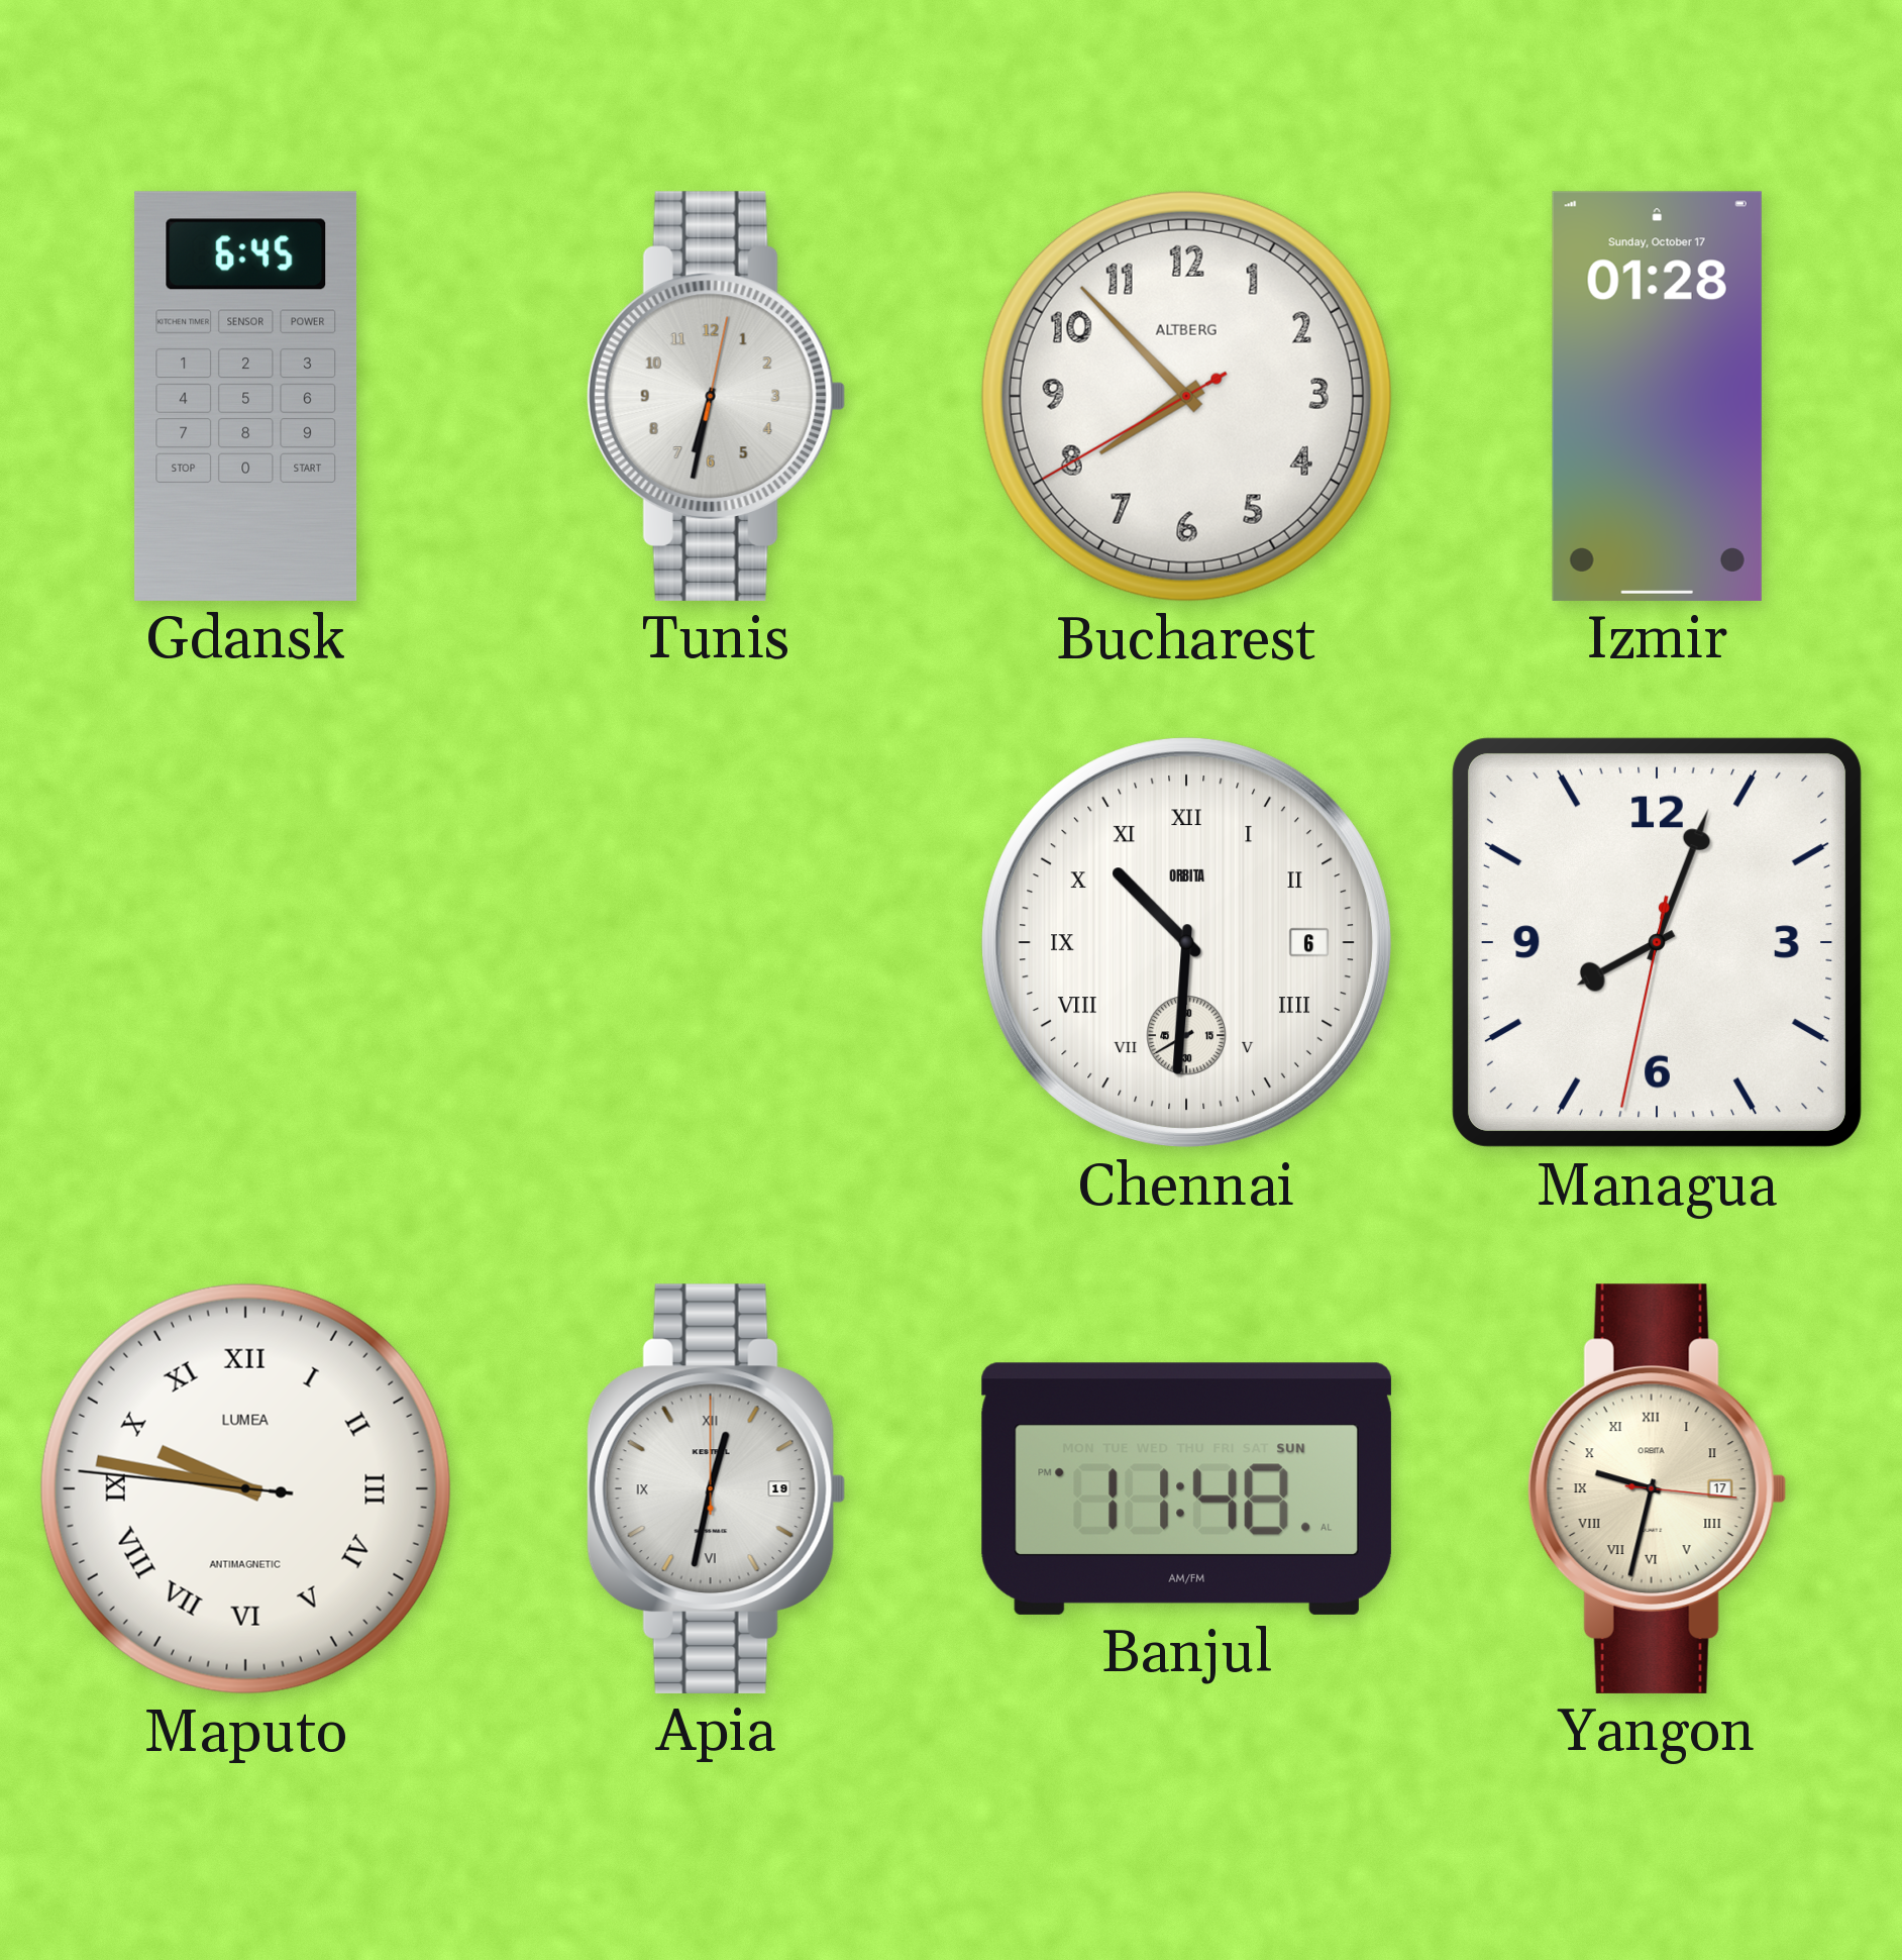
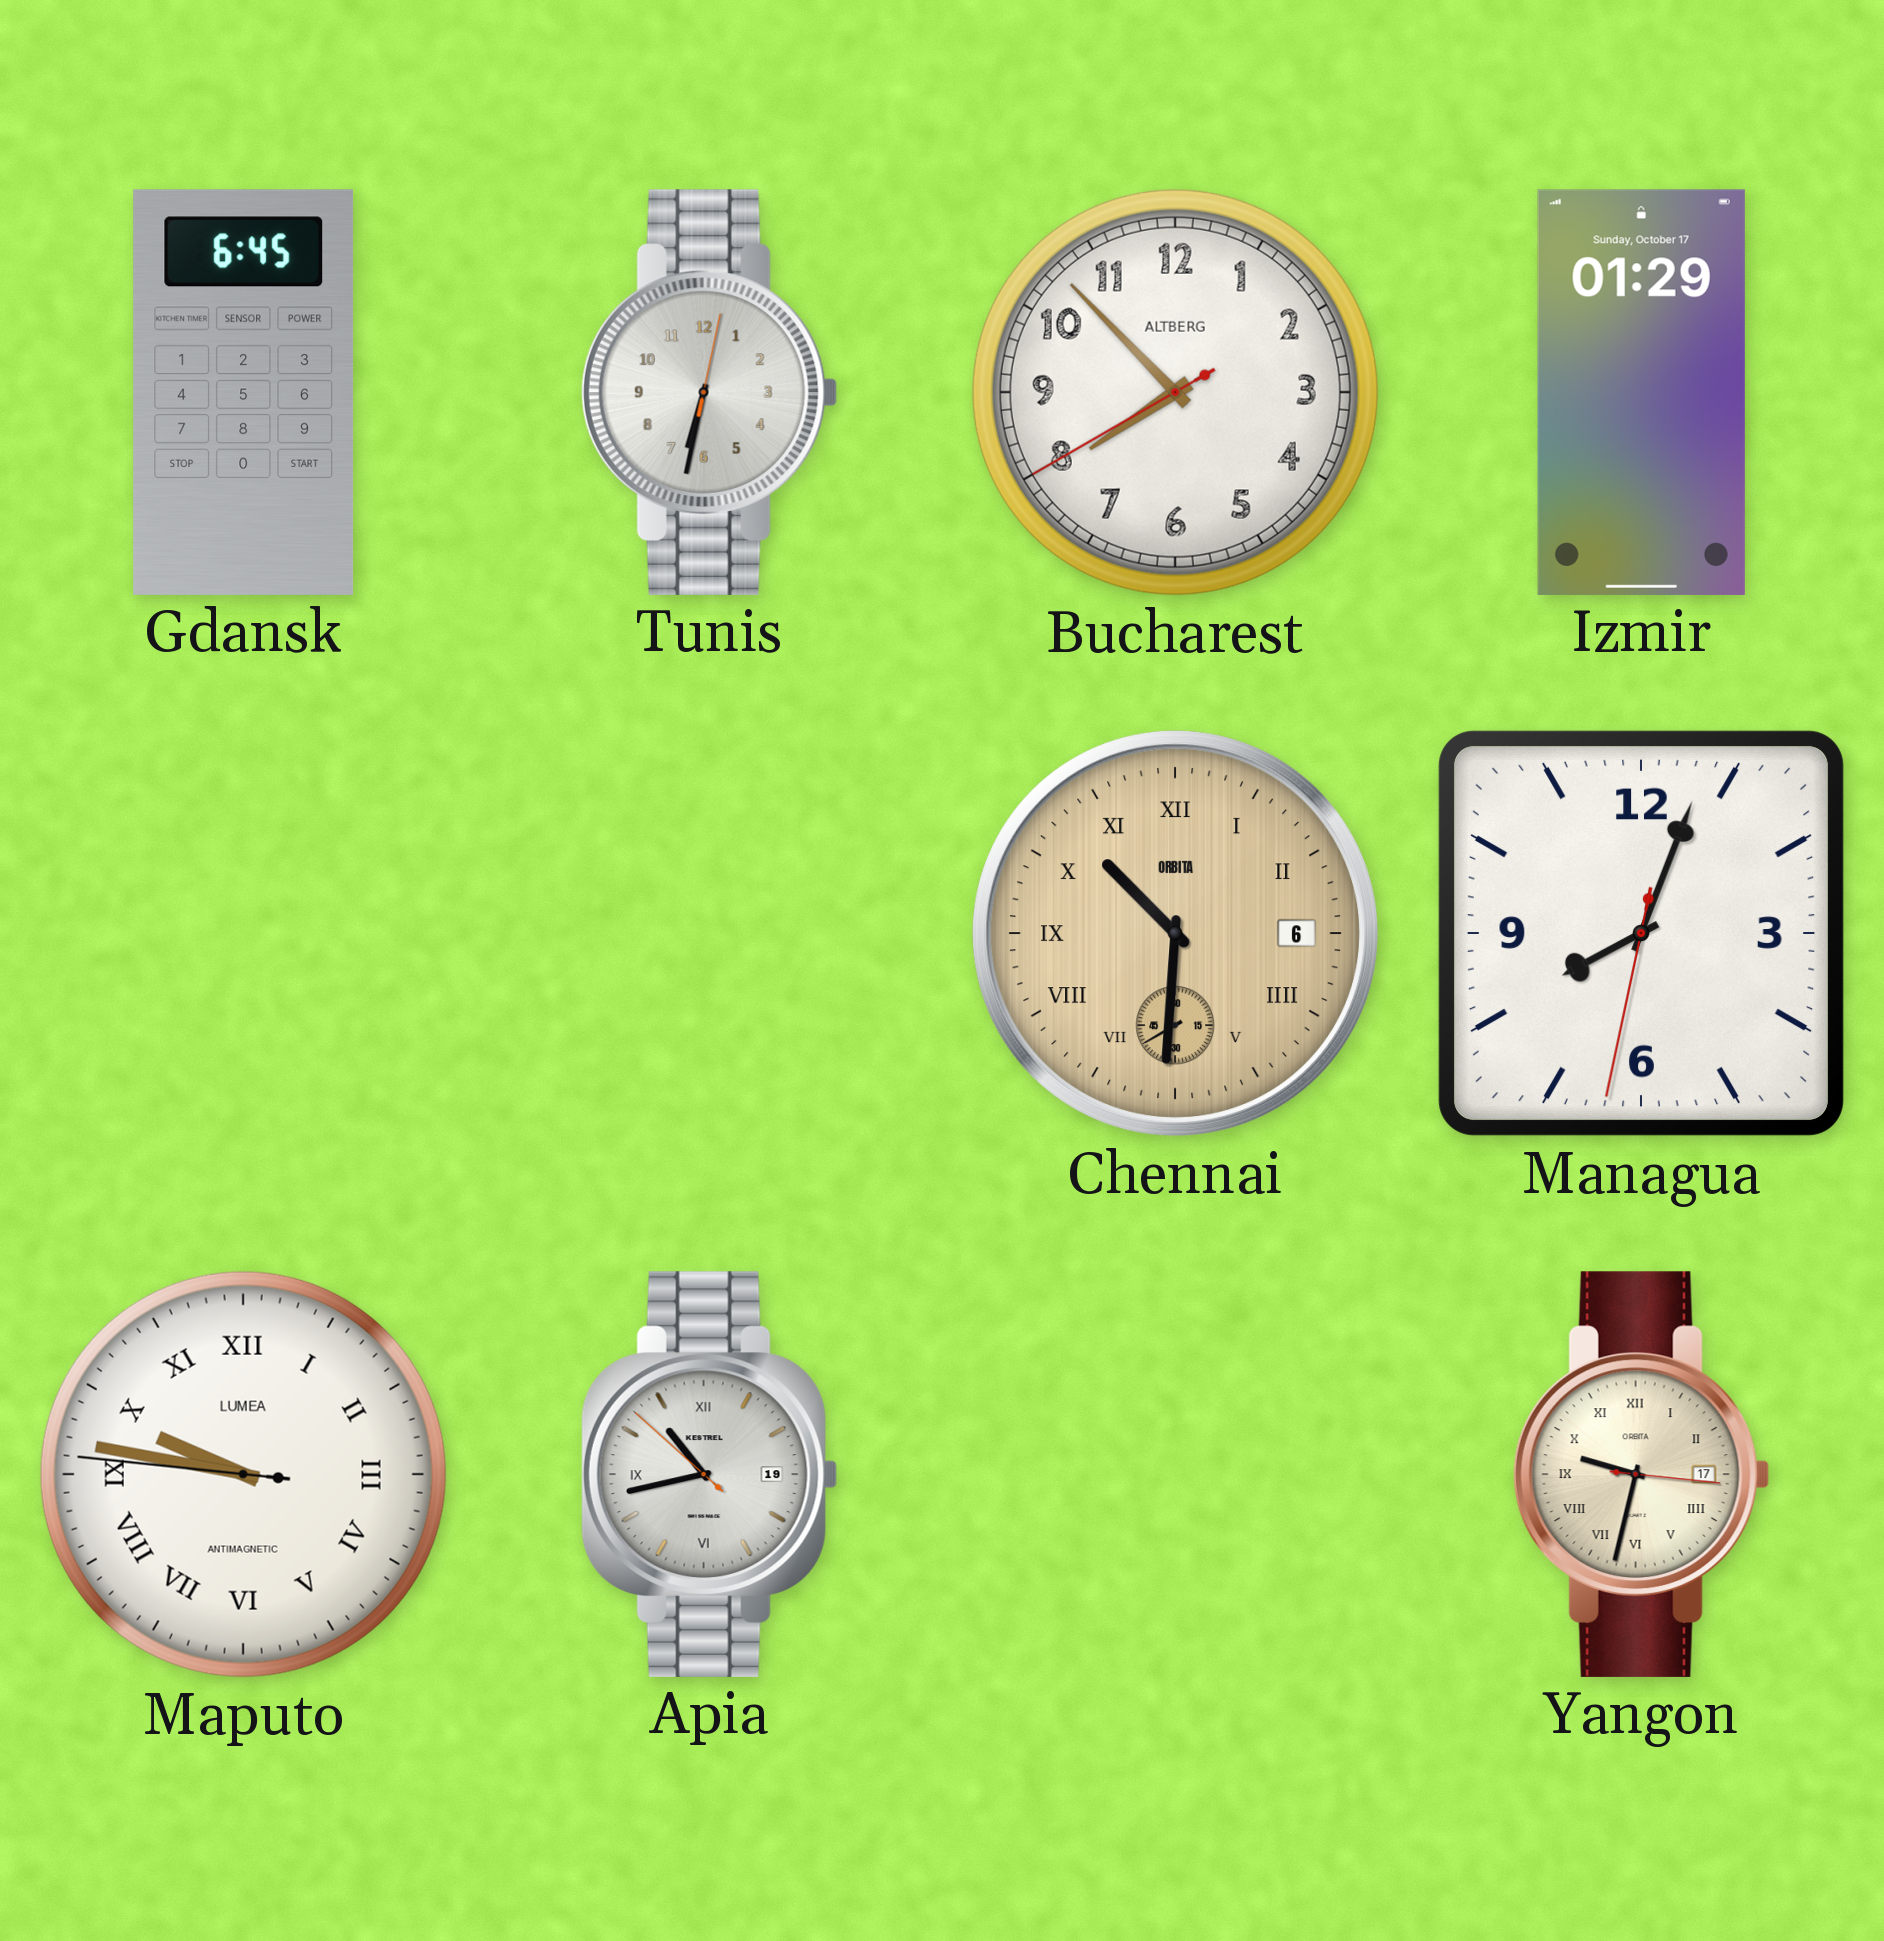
Izmir: 01:28 -> 01:29
Chennai dial: white -> champagne
Apia: 12:32 -> 10:42
Banjul: 11:48 -> none
